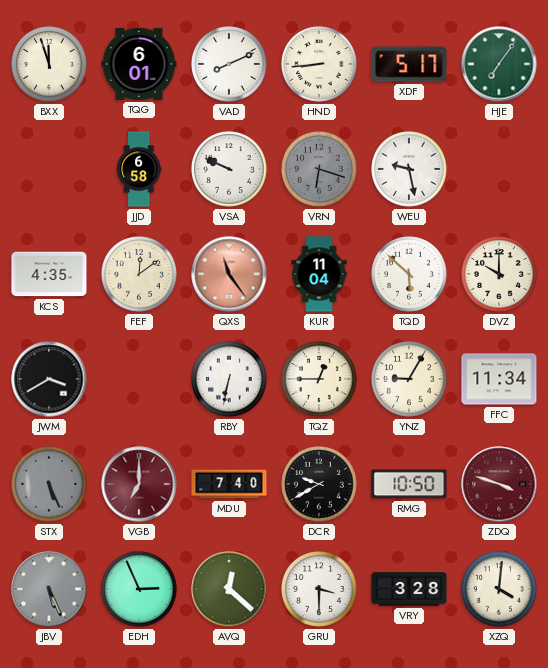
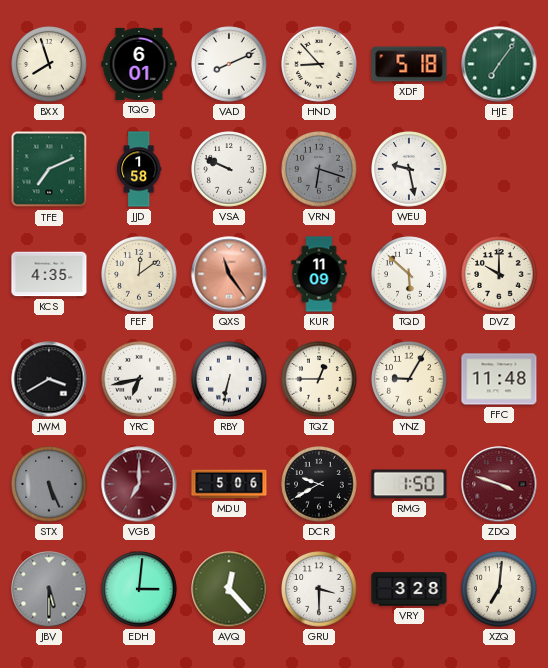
BXX: 11:57 -> 7:57
HND: 8:44 -> 8:53
XDF: 5:17 -> 5:18
TFE: none -> 7:11
JJD: 6:58 -> 1:58
KUR: 11:04 -> 11:09
YRC: none -> 6:43
FFC: 11:34 -> 11:48
MDU: 7:40 -> 5:06
RMG: 10:50 -> 1:50
JBV: 5:26 -> 5:30
EDH: 2:56 -> 3:01
AVQ: 12:22 -> 12:23
XZQ: 4:01 -> 7:01
